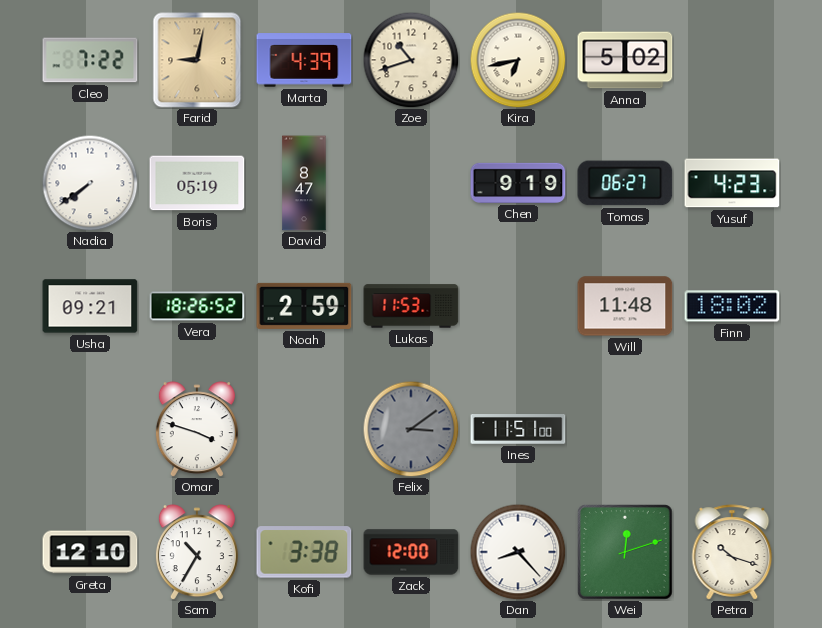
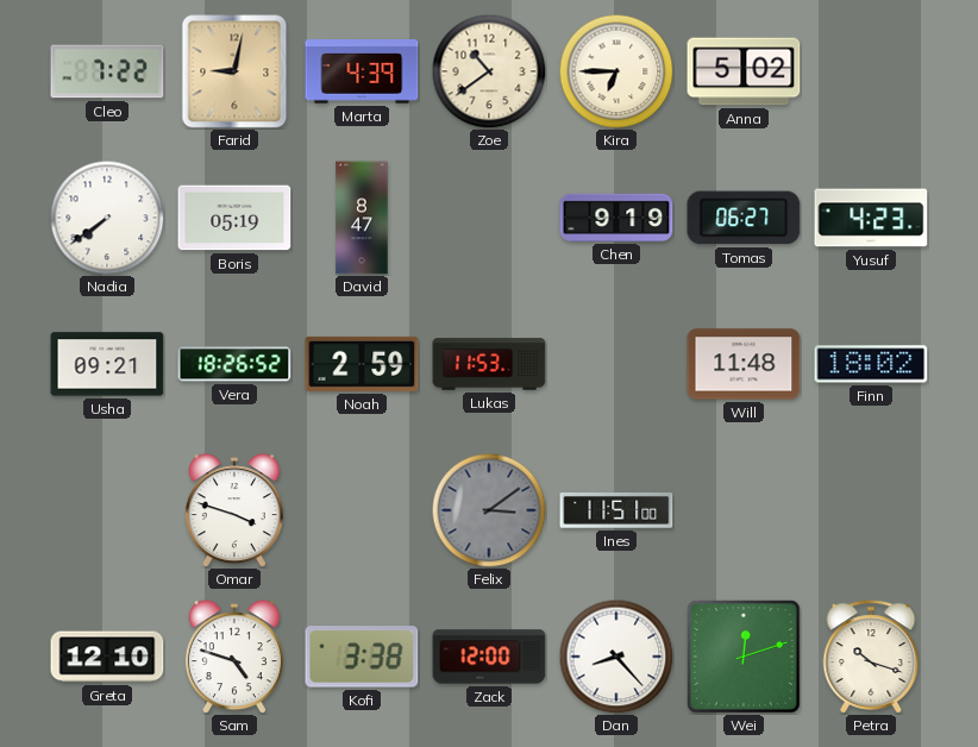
Zoe: 10:42 -> 10:39
Kira: 6:43 -> 6:45
Sam: 10:35 -> 4:48
